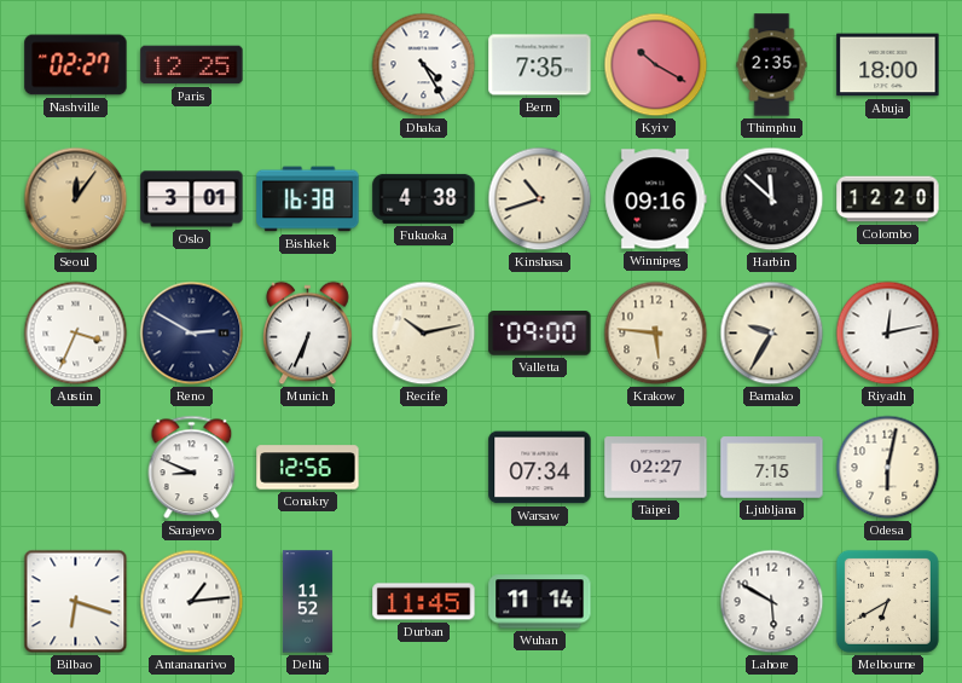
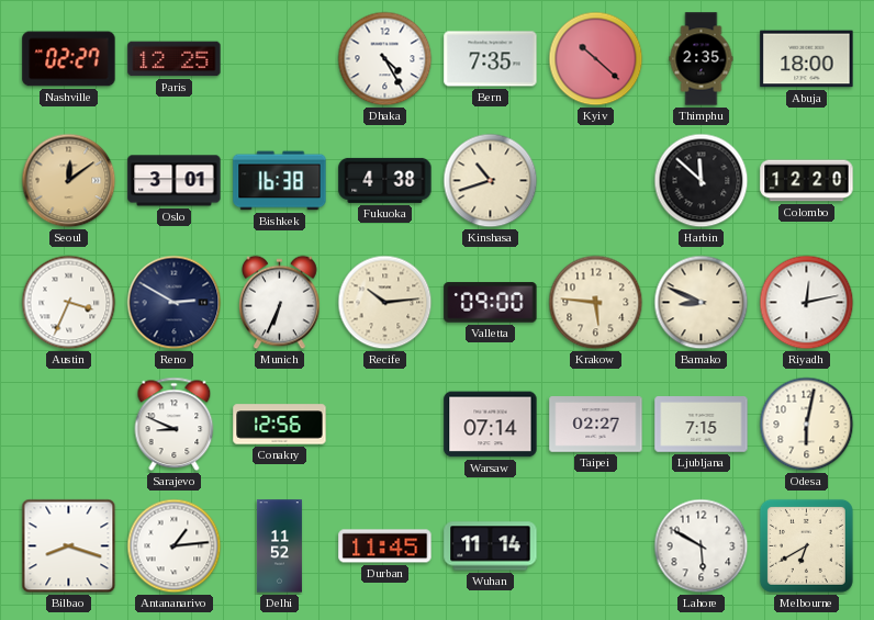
Kyiv: 10:20 -> 10:22
Seoul: 12:06 -> 12:09
Winnipeg: 09:16 -> none
Recife: 10:13 -> 10:14
Bamako: 9:35 -> 8:49
Warsaw: 07:34 -> 07:14
Bilbao: 6:18 -> 8:18
